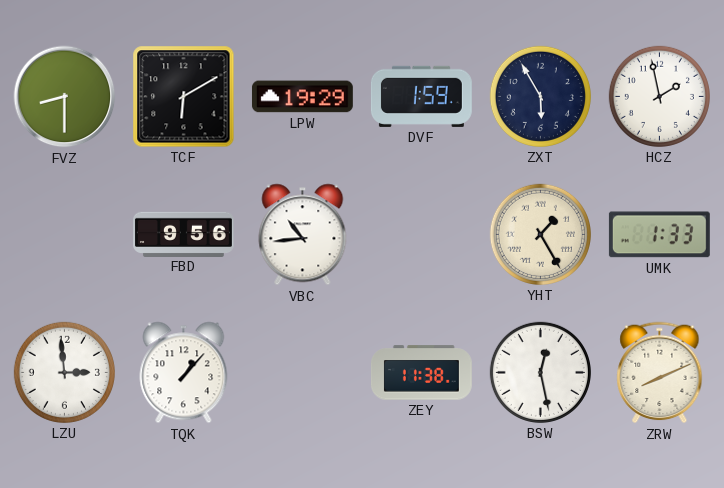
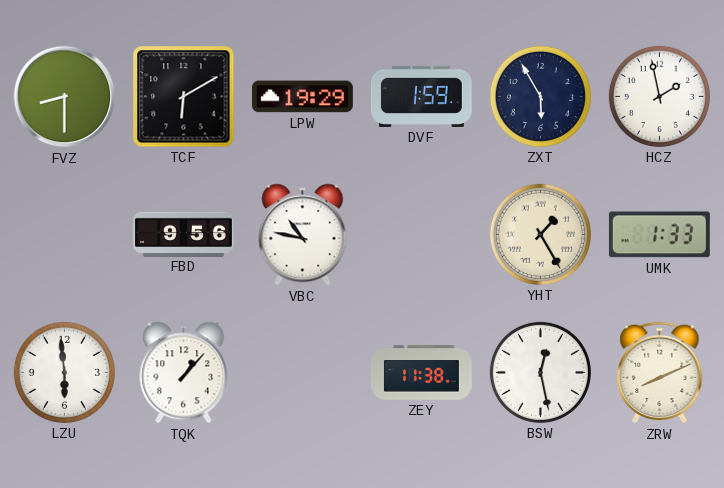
VBC: 10:44 -> 10:47
LZU: 2:59 -> 5:59
